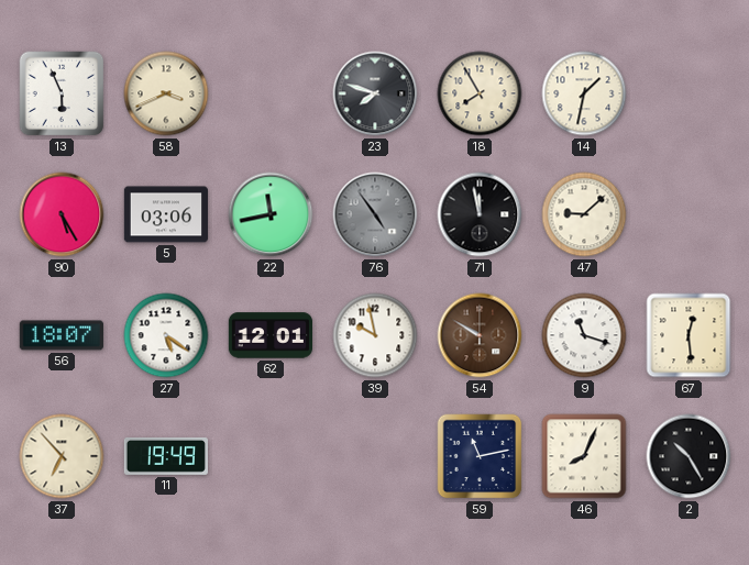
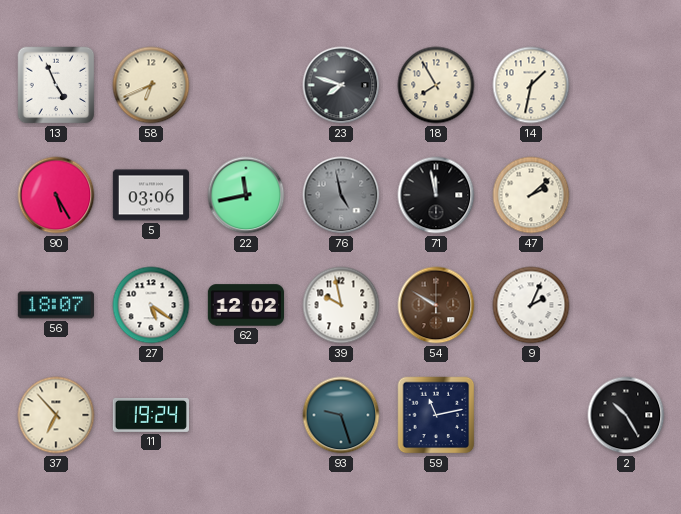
13: 5:56 -> 4:56
58: 3:41 -> 6:41
76: 4:54 -> 4:58
47: 9:08 -> 2:08
62: 12:01 -> 12:02
9: 11:18 -> 2:04
67: 12:29 -> none
11: 19:49 -> 19:24
93: none -> 9:27
46: 8:04 -> none
